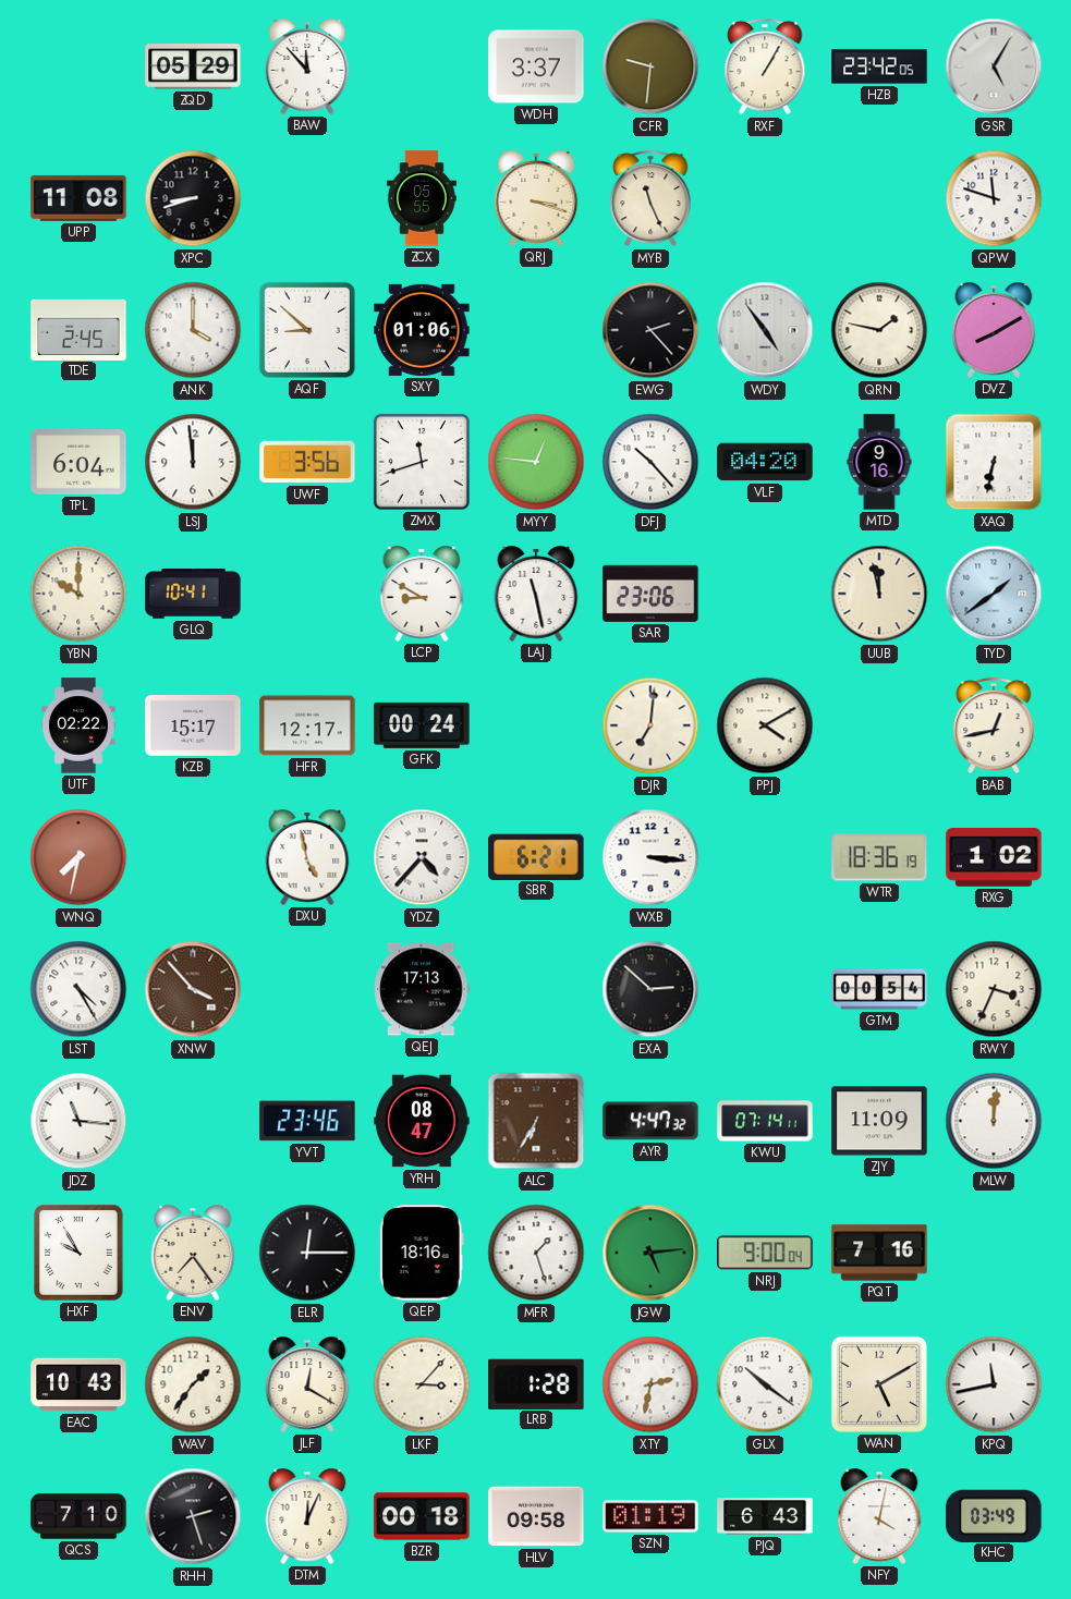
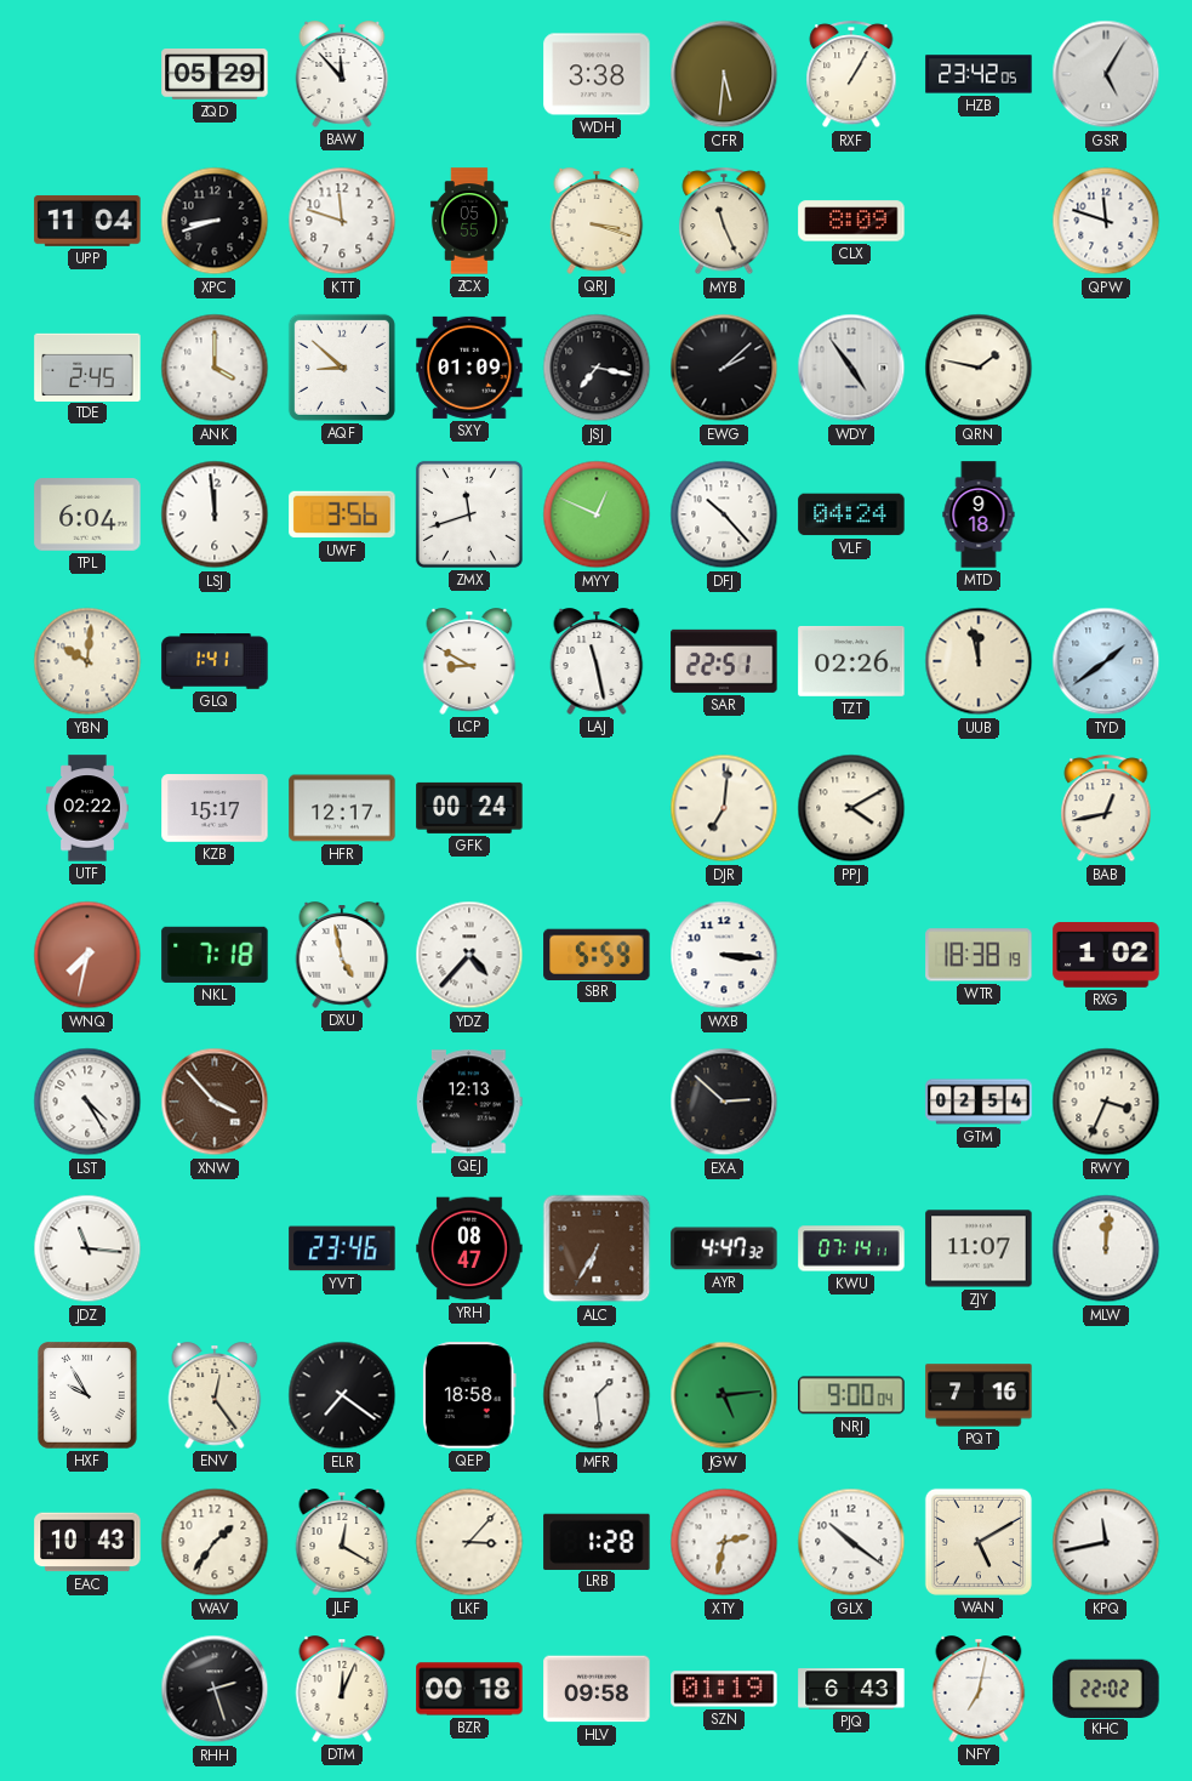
WDH: 3:37 -> 3:38
CFR: 9:31 -> 5:31
UPP: 11:08 -> 11:04
KTT: none -> 11:48
CLX: none -> 8:09
SXY: 01:06 -> 01:09
JSJ: none -> 7:17
EWG: 2:23 -> 2:08
DVZ: 8:10 -> none
MYY: 12:46 -> 12:49
VLF: 04:20 -> 04:24
MTD: 9:16 -> 9:18
XAQ: 6:32 -> none
YBN: 10:00 -> 10:01
GLQ: 10:41 -> 1:41
SAR: 23:06 -> 22:51
TZT: none -> 02:26
NKL: none -> 7:18
SBR: 6:21 -> 5:59
WTR: 18:36 -> 18:38
QEJ: 17:13 -> 12:13
GTM: 00:54 -> 02:54
ZJY: 11:09 -> 11:07
ENV: 7:24 -> 12:24
ELR: 12:15 -> 7:21
QEP: 18:16 -> 18:58
MFR: 1:27 -> 1:29
QCS: 7:10 -> none
NFY: 4:02 -> 7:02
KHC: 03:49 -> 22:02
